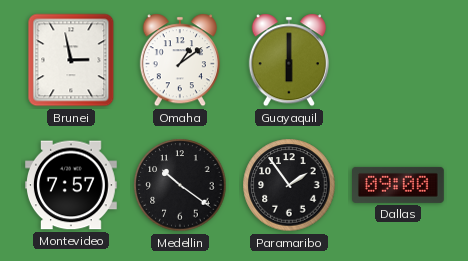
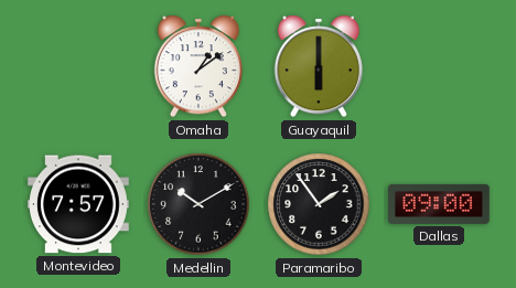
Brunei: 2:58 -> none
Medellin: 10:21 -> 10:10
